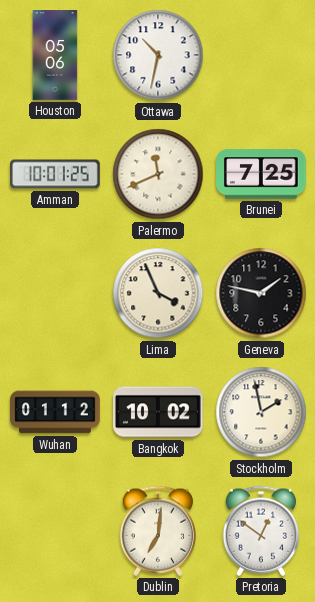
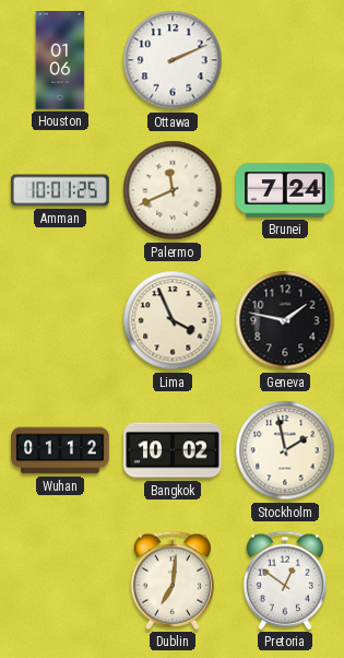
Houston: 05:06 -> 01:06
Ottawa: 10:32 -> 2:11
Brunei: 7:25 -> 7:24
